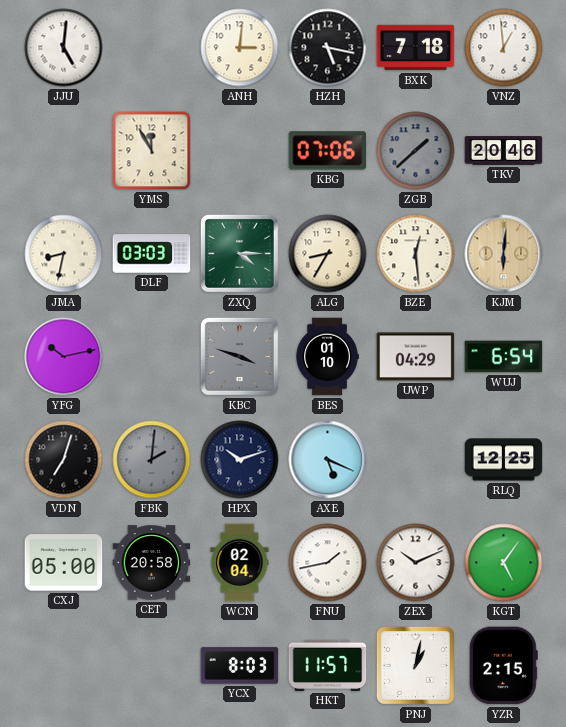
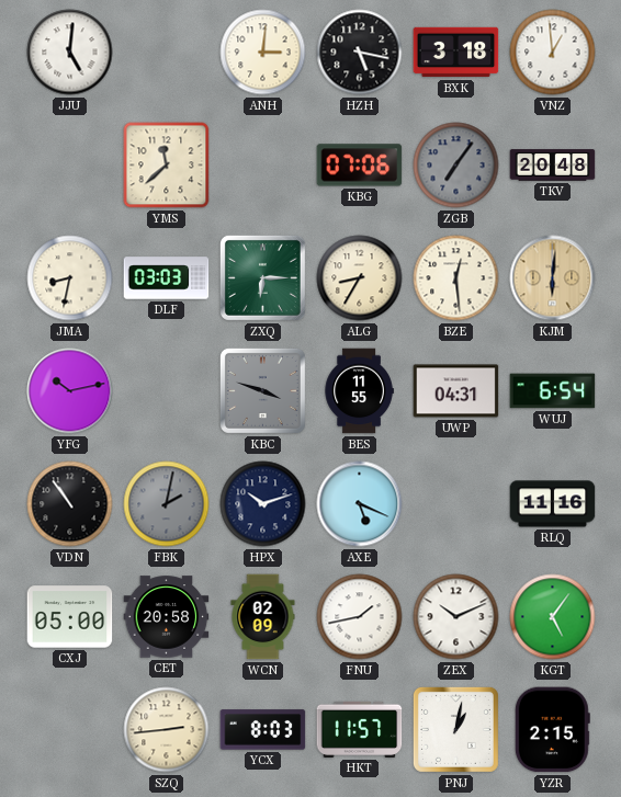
BXK: 7:18 -> 3:18
YMS: 11:55 -> 11:38
ZGB: 1:38 -> 7:06
TKV: 20:46 -> 20:48
ZXQ: 4:15 -> 6:15
BES: 01:10 -> 11:55
UWP: 04:29 -> 04:31
VDN: 7:03 -> 10:54
FBK: 2:01 -> 2:02
RLQ: 12:25 -> 11:16
WCN: 02:04 -> 02:09
SZQ: none -> 2:44
